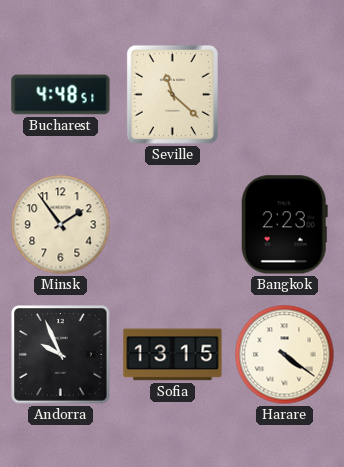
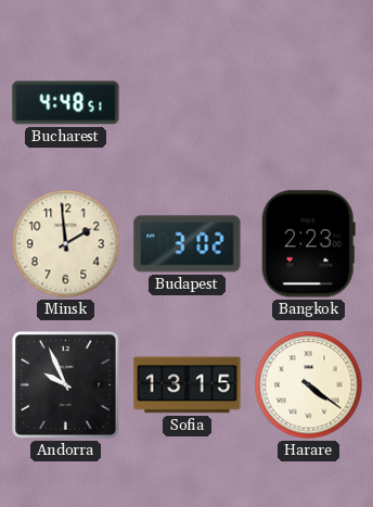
Seville: 11:22 -> none
Minsk: 1:54 -> 1:59
Budapest: none -> 3:02
